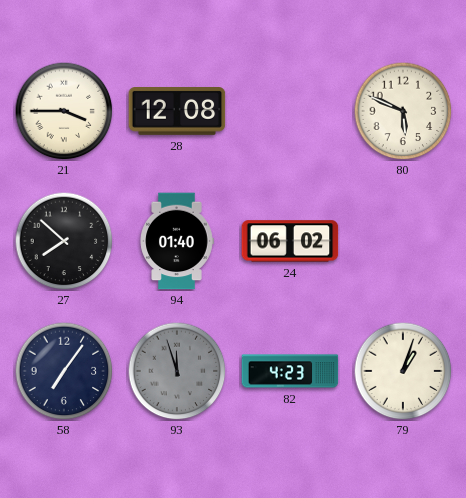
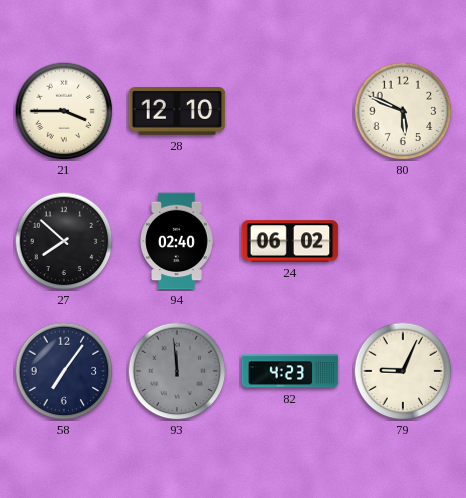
28: 12:08 -> 12:10
94: 01:40 -> 02:40
93: 11:57 -> 11:59
79: 1:03 -> 9:04
